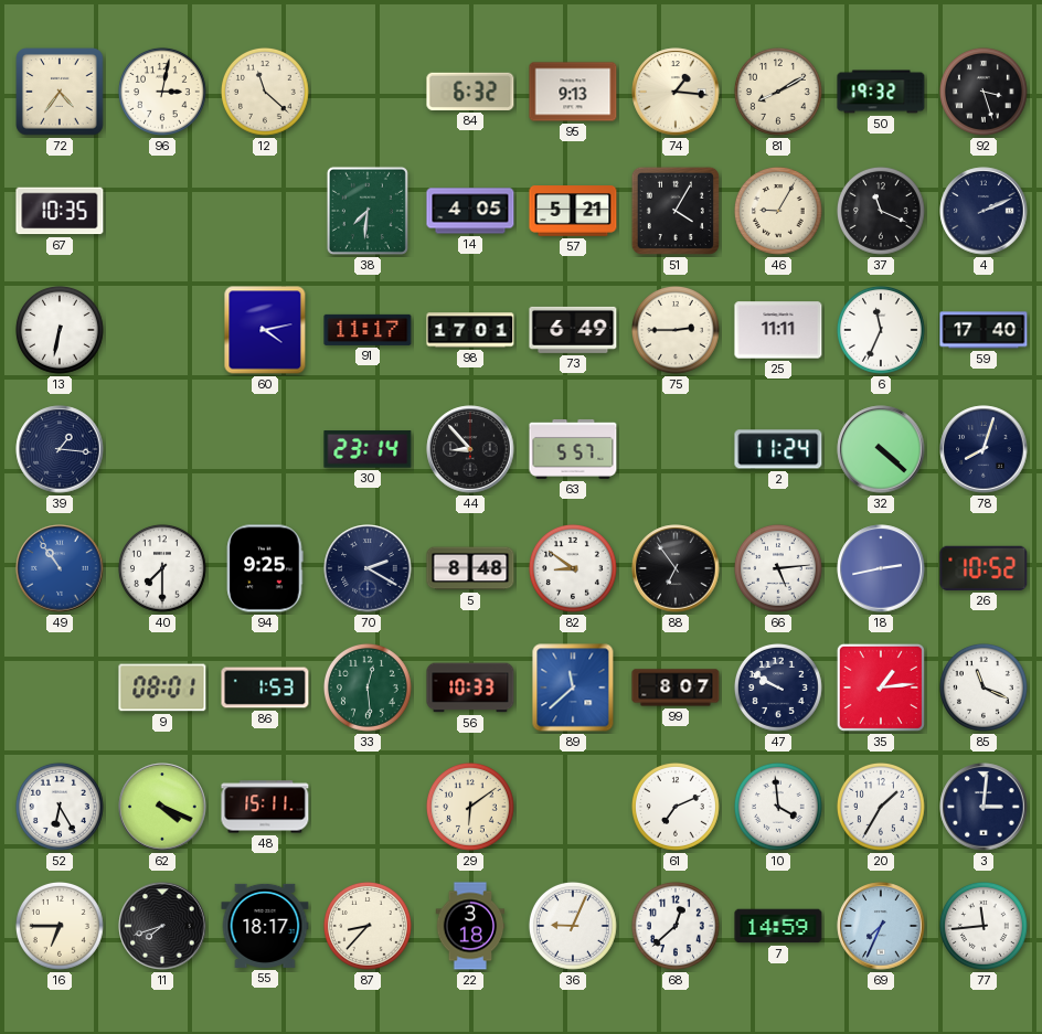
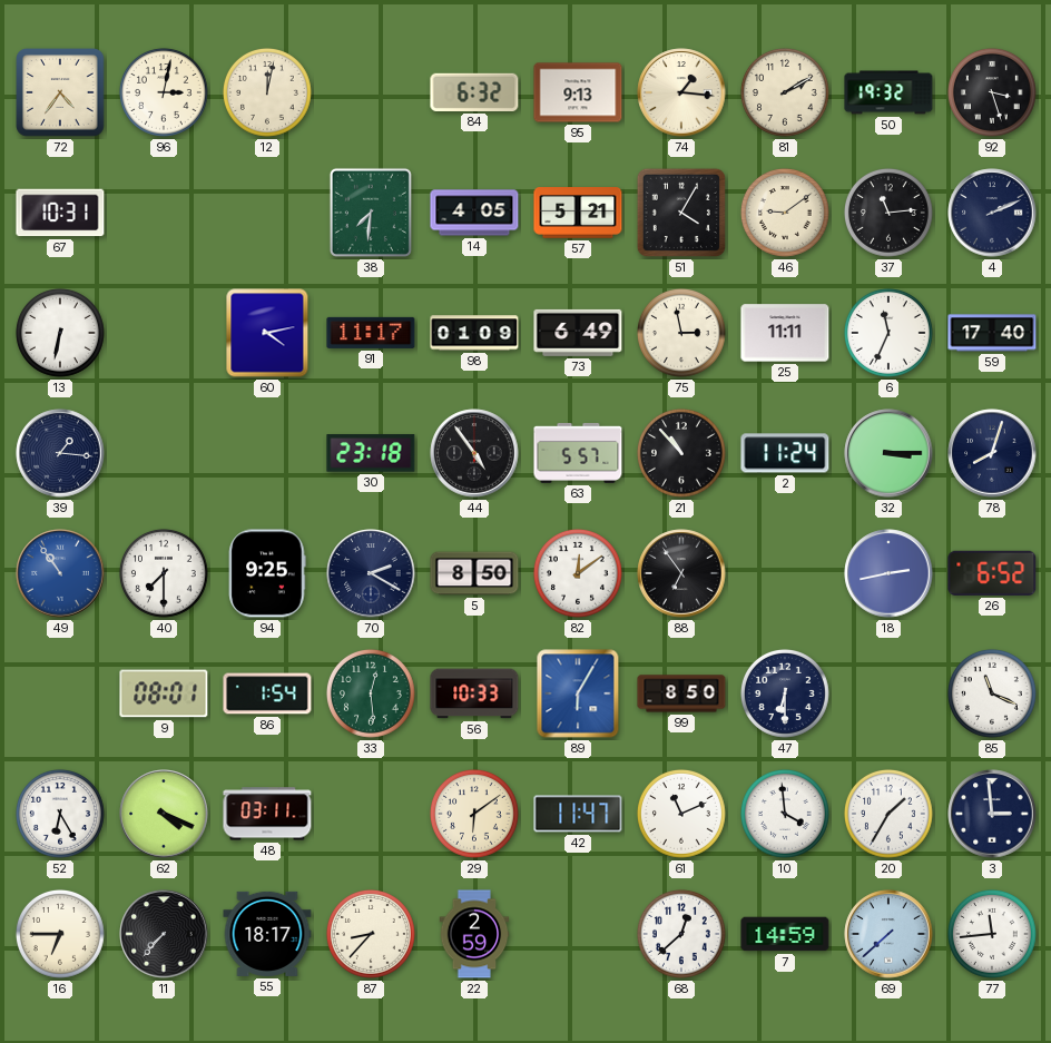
12: 11:22 -> 12:02
81: 8:10 -> 2:10
67: 10:35 -> 10:31
46: 9:05 -> 9:09
37: 11:19 -> 11:14
98: 17:01 -> 01:09
75: 2:45 -> 2:58
30: 23:14 -> 23:18
44: 8:53 -> 4:54
21: none -> 10:53
32: 4:22 -> 3:15
5: 8:48 -> 8:50
82: 8:51 -> 12:09
66: 5:14 -> none
26: 10:52 -> 6:52
86: 1:53 -> 1:54
89: 11:38 -> 6:05
99: 8:07 -> 8:50
47: 9:50 -> 6:30
35: 1:14 -> none
48: 15:11 -> 03:11
42: none -> 11:47
61: 7:11 -> 11:11
3: 3:01 -> 2:59
11: 7:42 -> 7:37
22: 3:18 -> 2:59
36: 9:04 -> none
69: 7:34 -> 7:38
